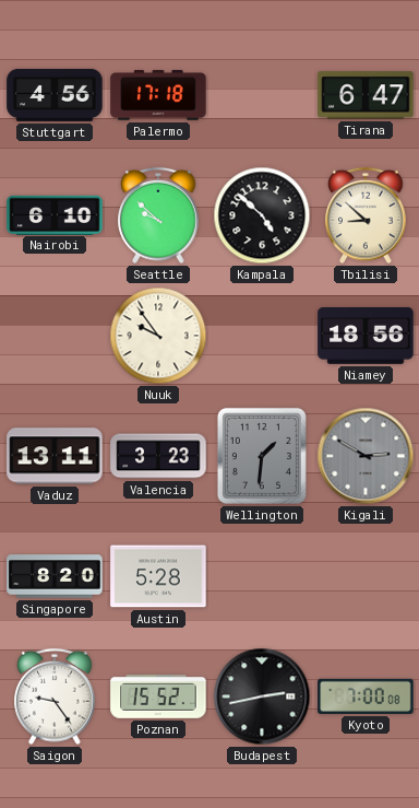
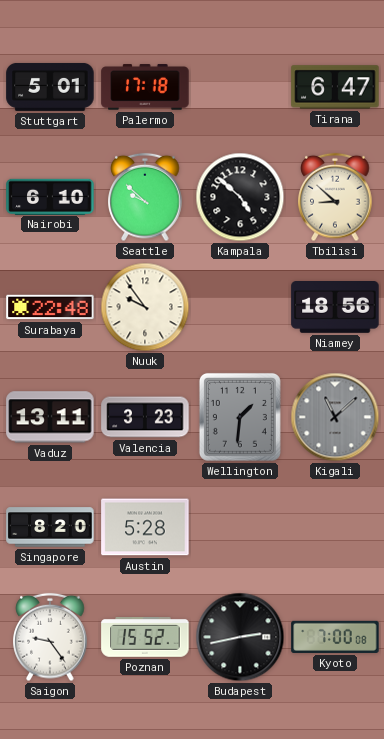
Stuttgart: 4:56 -> 5:01
Surabaya: none -> 22:48
Kigali: 2:50 -> 11:08
